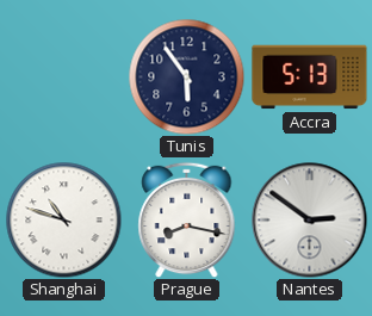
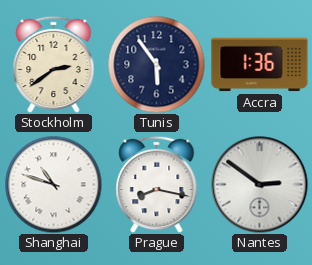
Stockholm: none -> 2:39
Accra: 5:13 -> 1:36
